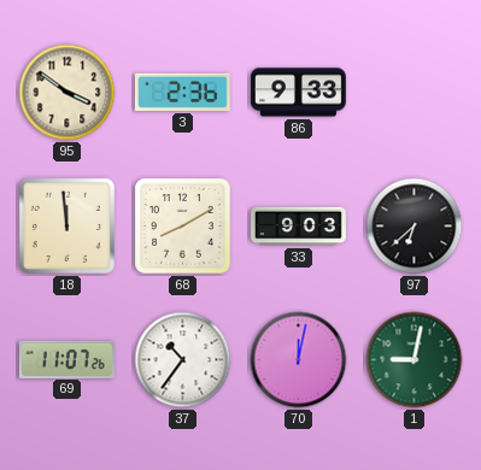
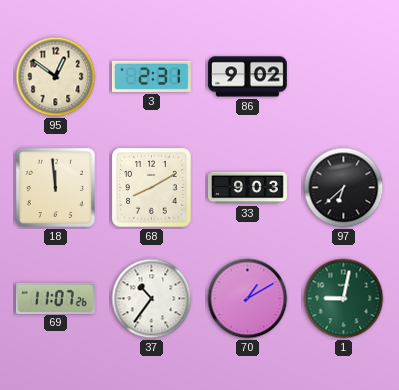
95: 3:51 -> 12:51
3: 2:36 -> 2:31
86: 9:33 -> 9:02
70: 12:02 -> 1:10
